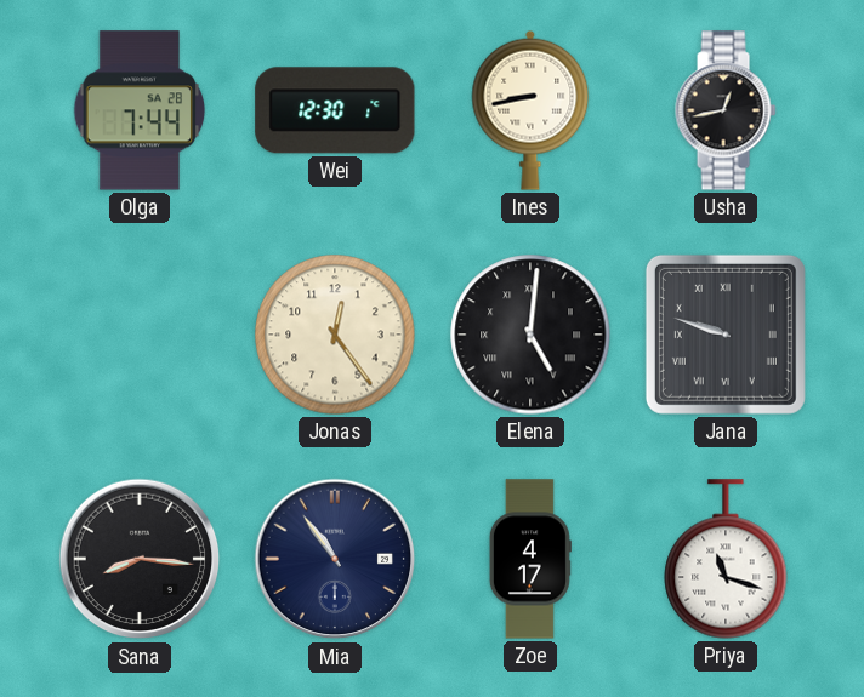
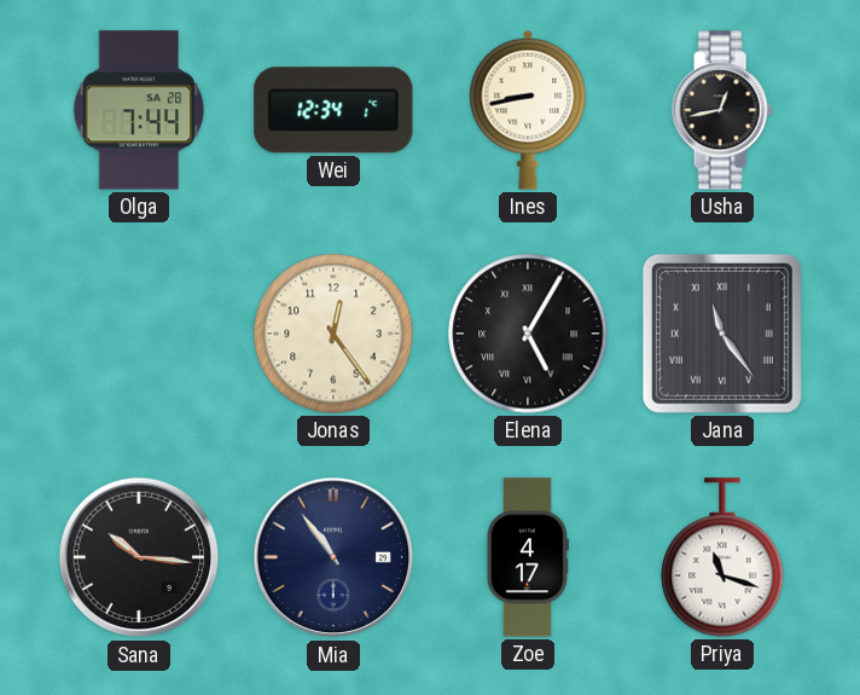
Wei: 12:30 -> 12:34
Elena: 5:01 -> 5:05
Jana: 9:48 -> 11:24
Sana: 8:16 -> 10:16
